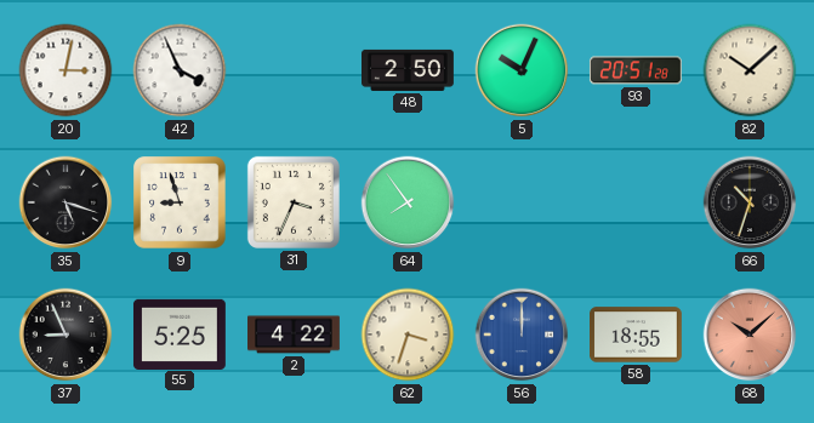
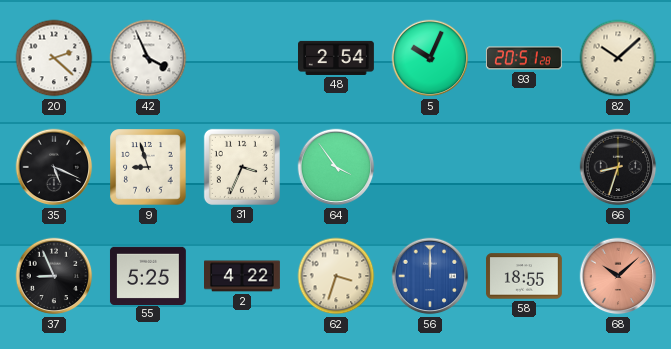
20: 3:02 -> 2:22
48: 2:50 -> 2:54
35: 5:18 -> 5:19
64: 7:54 -> 3:54
66: 10:33 -> 8:33
